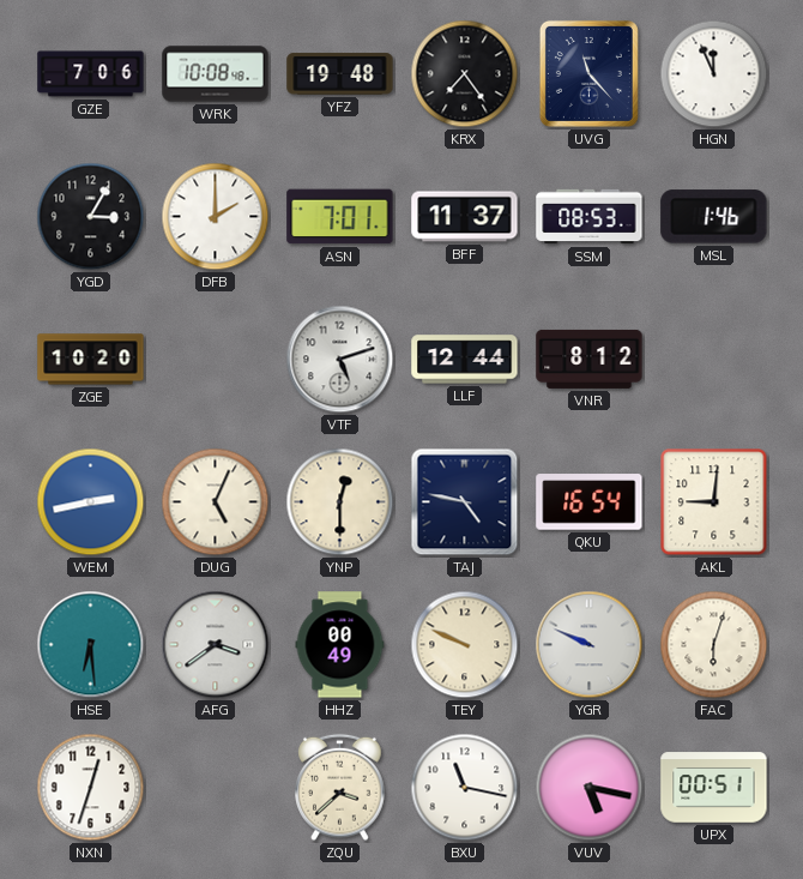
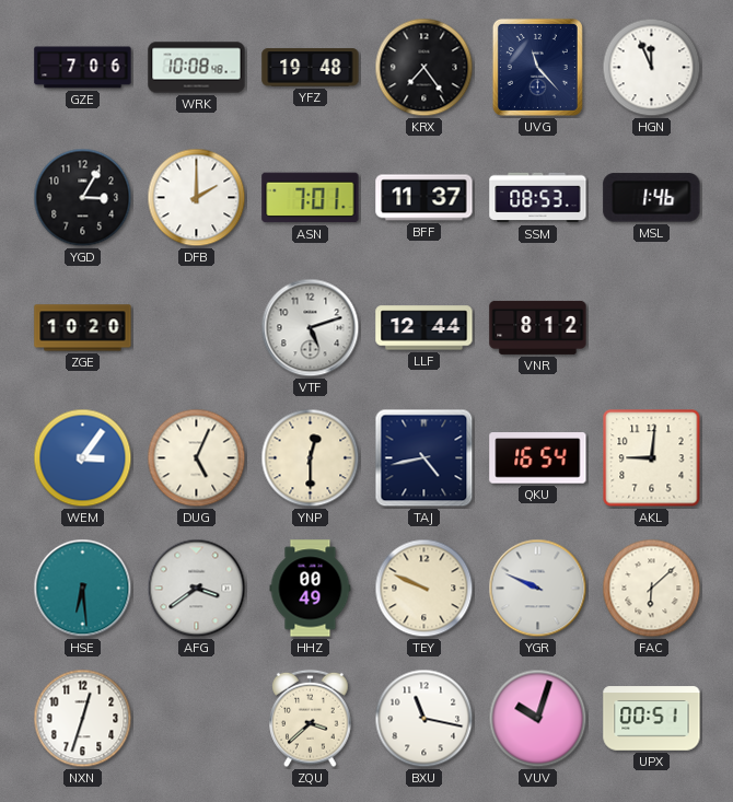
WEM: 2:43 -> 3:06
TAJ: 4:47 -> 4:43
FAC: 6:03 -> 6:08
VUV: 5:17 -> 10:03
